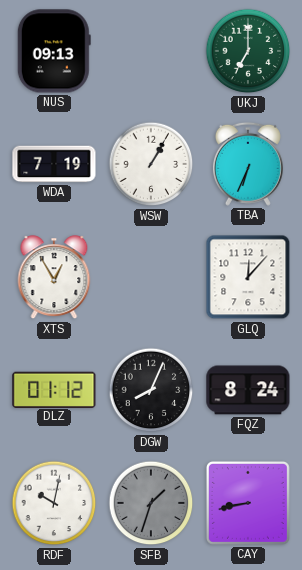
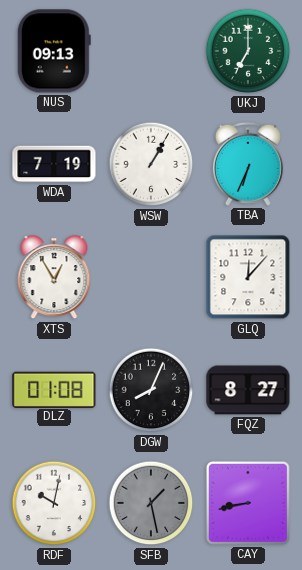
DLZ: 01:12 -> 01:08
FQZ: 8:24 -> 8:27
SFB: 1:33 -> 1:28
